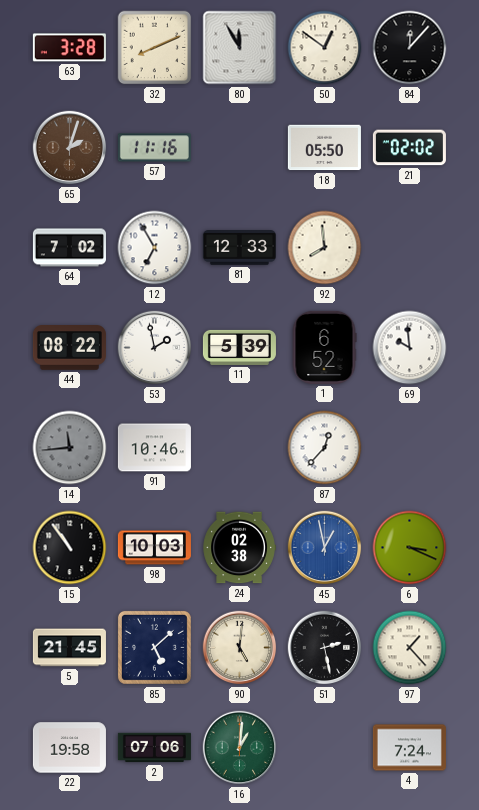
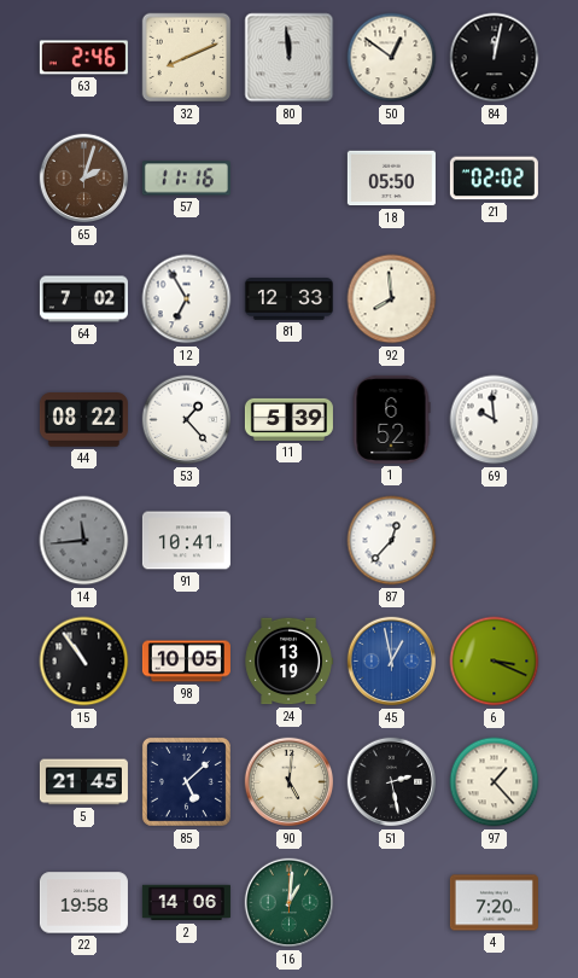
63: 3:28 -> 2:46
80: 11:55 -> 11:59
84: 12:07 -> 12:02
53: 1:58 -> 1:23
91: 10:46 -> 10:41
98: 10:03 -> 10:05
24: 02:38 -> 13:19
2: 07:06 -> 14:06
4: 7:24 -> 7:20
